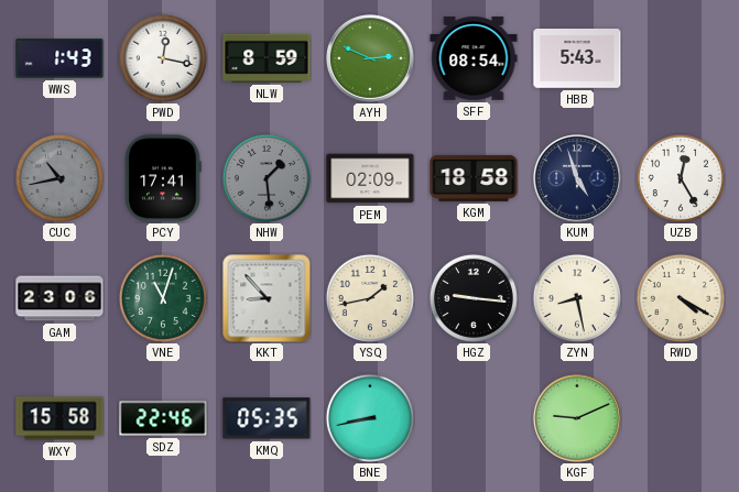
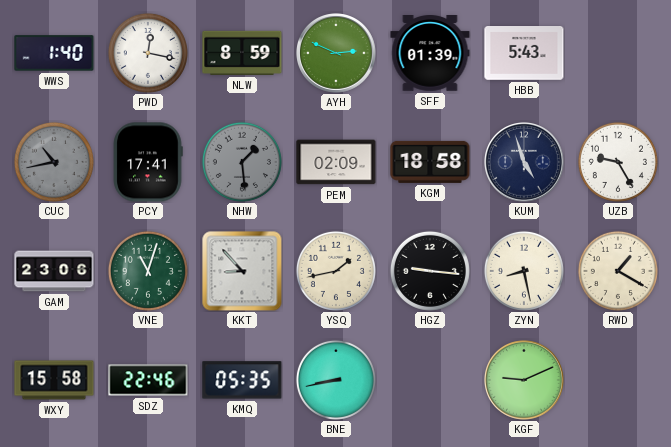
WWS: 1:43 -> 1:40
SFF: 08:54 -> 01:39
UZB: 12:25 -> 9:25
RWD: 4:20 -> 1:20
